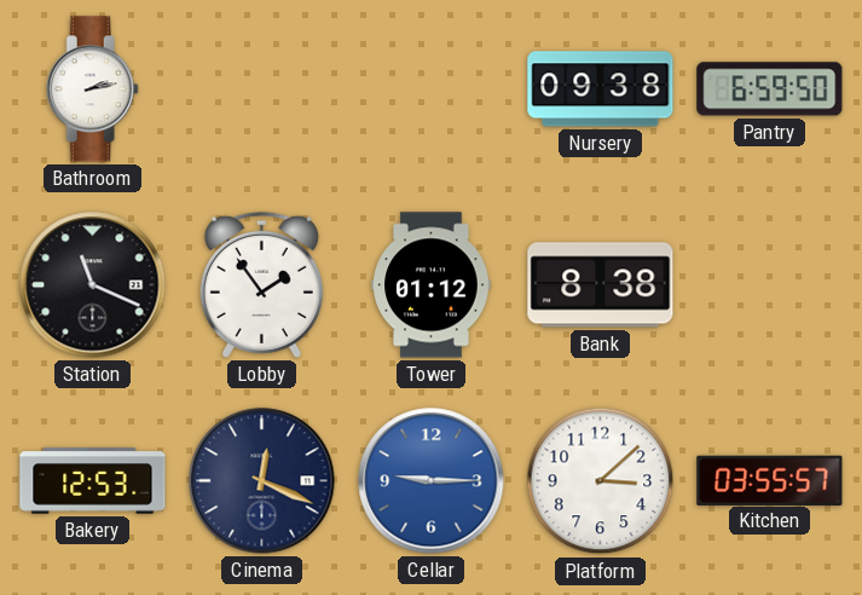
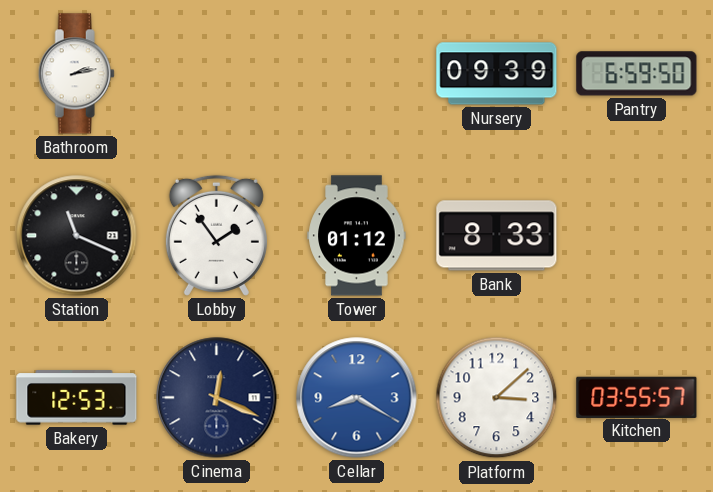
Nursery: 09:38 -> 09:39
Bank: 8:38 -> 8:33
Cellar: 9:15 -> 8:20
